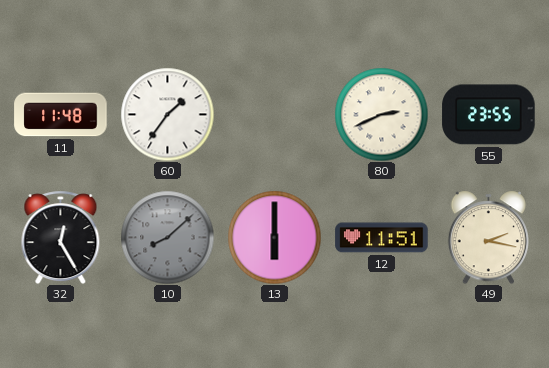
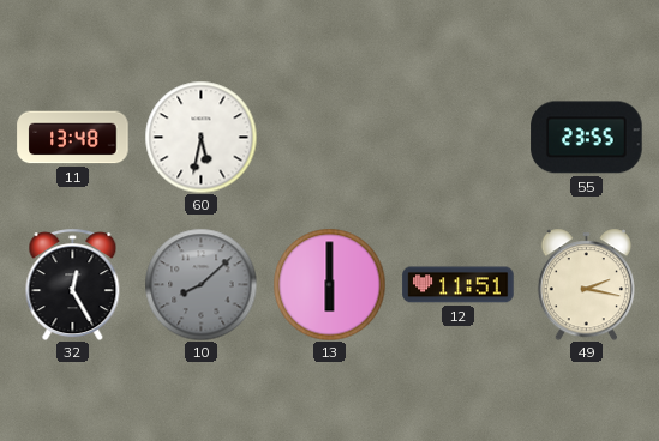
11: 11:48 -> 13:48
60: 1:36 -> 5:32
80: 2:41 -> none
